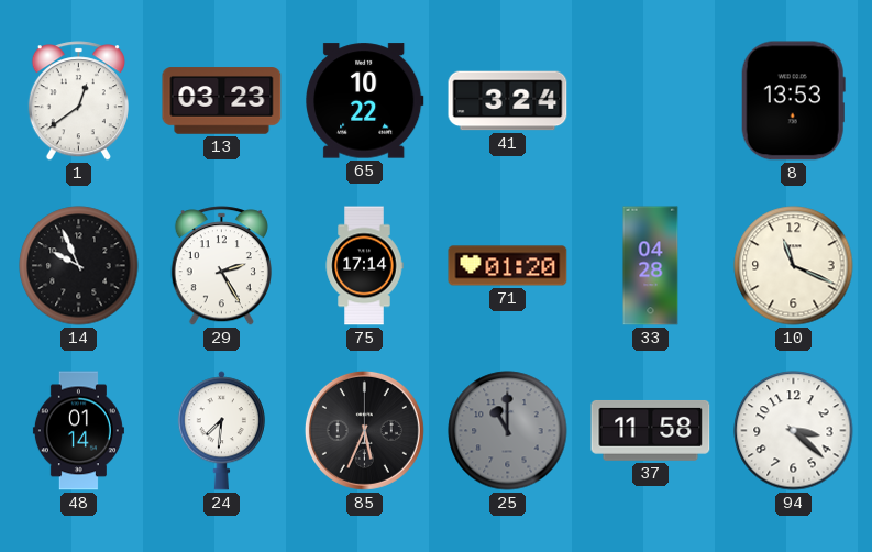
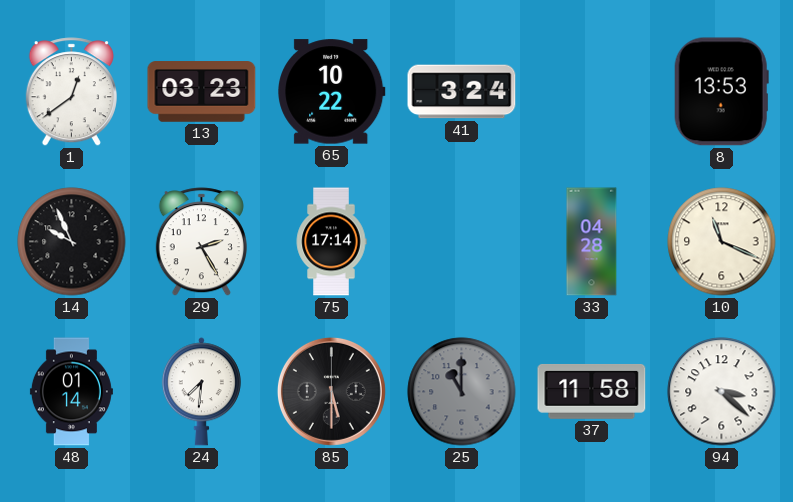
71: 01:20 -> none
85: 5:34 -> 5:30
